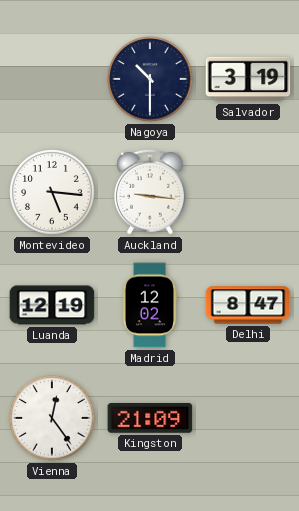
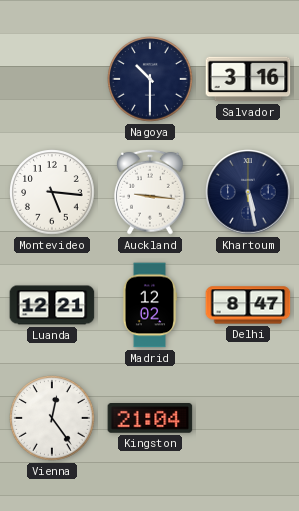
Salvador: 3:19 -> 3:16
Khartoum: none -> 5:28
Luanda: 12:19 -> 12:21
Kingston: 21:09 -> 21:04
